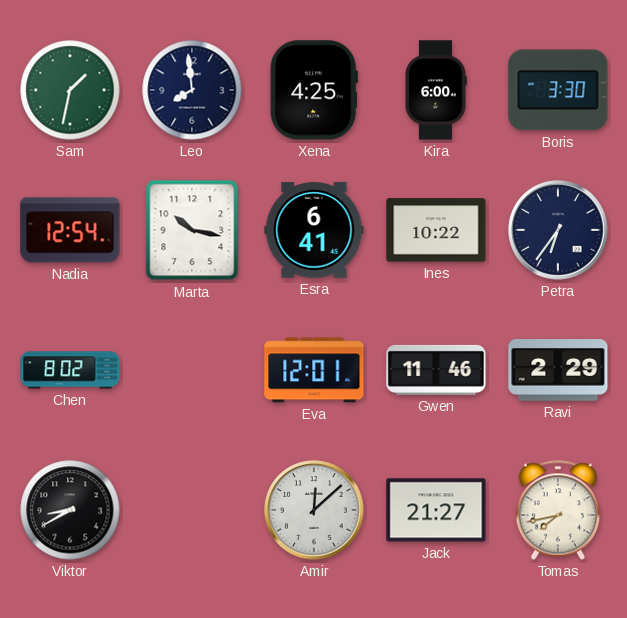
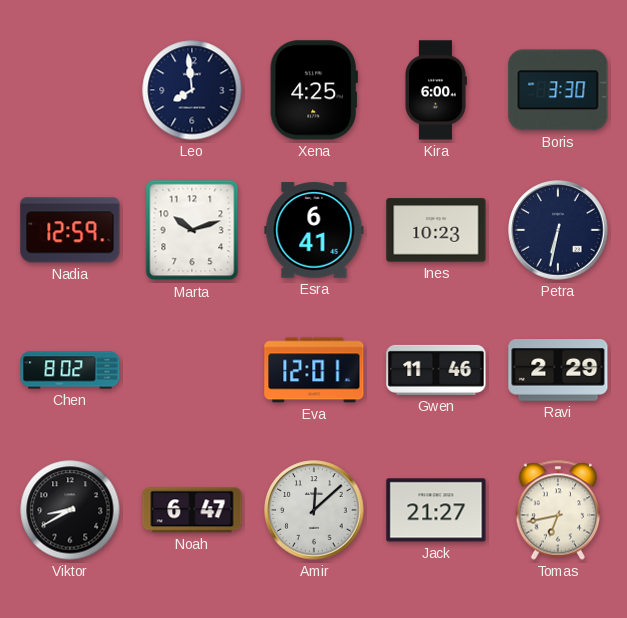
Sam: 1:32 -> none
Nadia: 12:54 -> 12:59
Marta: 10:17 -> 10:12
Ines: 10:22 -> 10:23
Petra: 6:36 -> 6:32
Noah: none -> 6:47
Tomas: 7:43 -> 6:43
